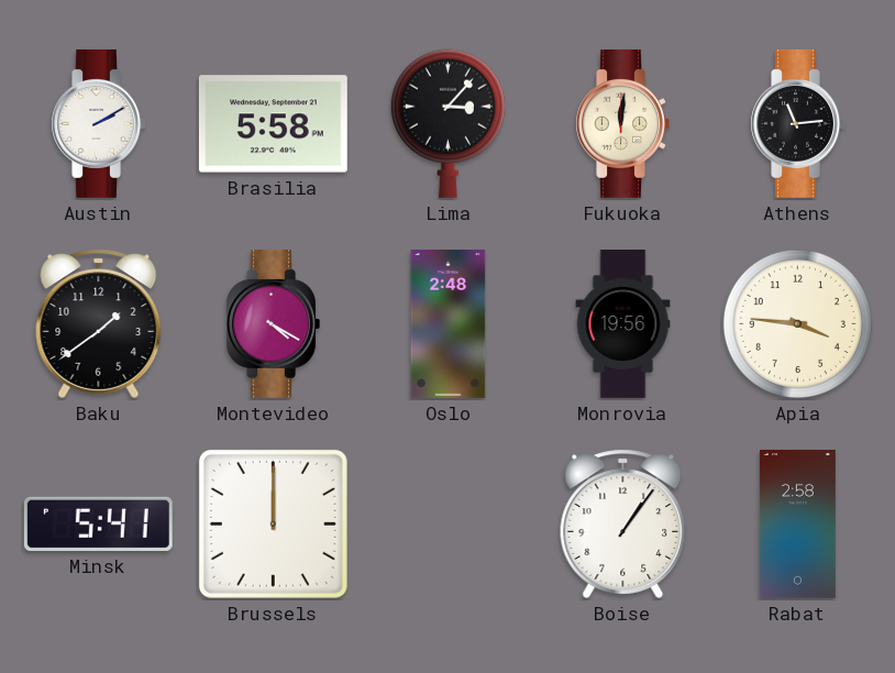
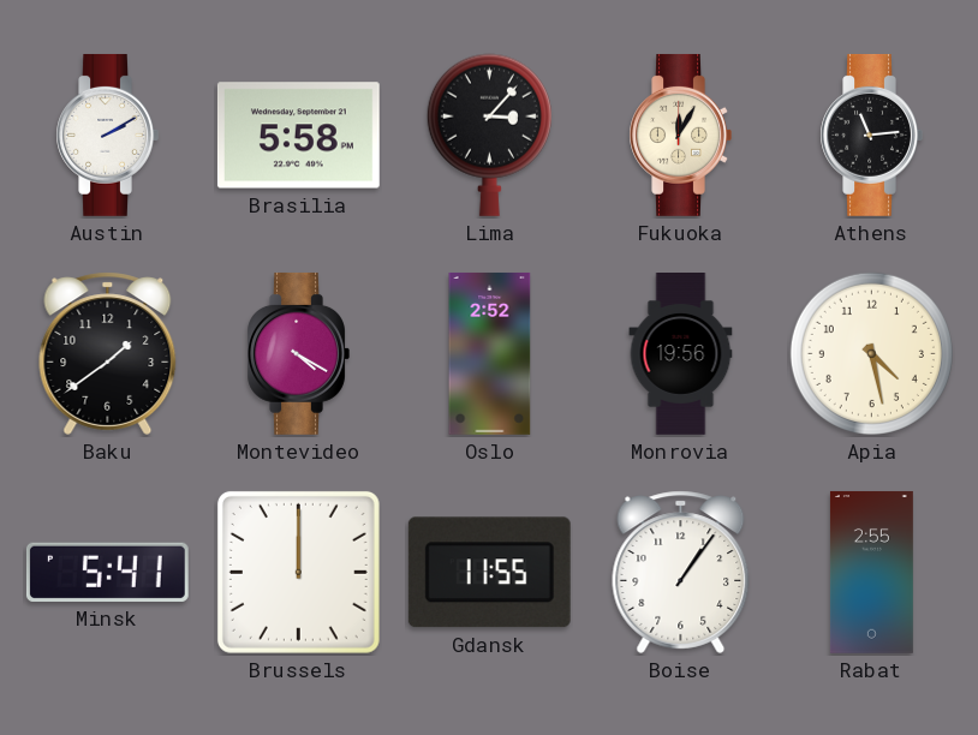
Fukuoka: 12:01 -> 12:05
Oslo: 2:48 -> 2:52
Apia: 3:46 -> 4:28
Gdansk: none -> 11:55
Rabat: 2:58 -> 2:55
